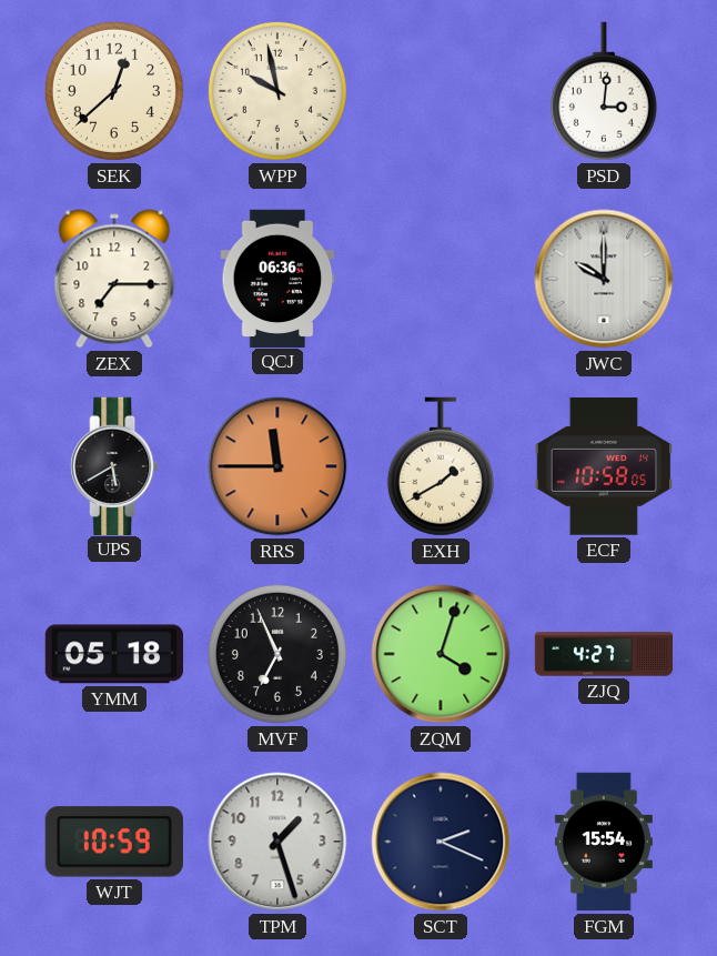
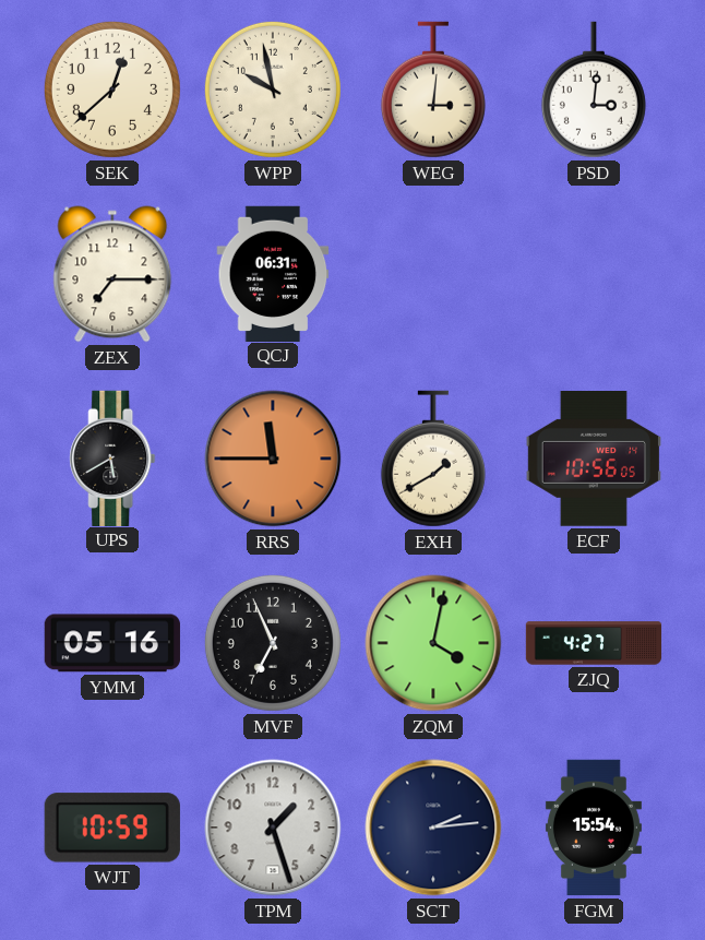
WEG: none -> 3:01
QCJ: 06:36 -> 06:31
JWC: 10:00 -> none
ECF: 10:58 -> 10:56
YMM: 05:18 -> 05:16
ZQM: 4:03 -> 4:02
SCT: 2:19 -> 2:14
